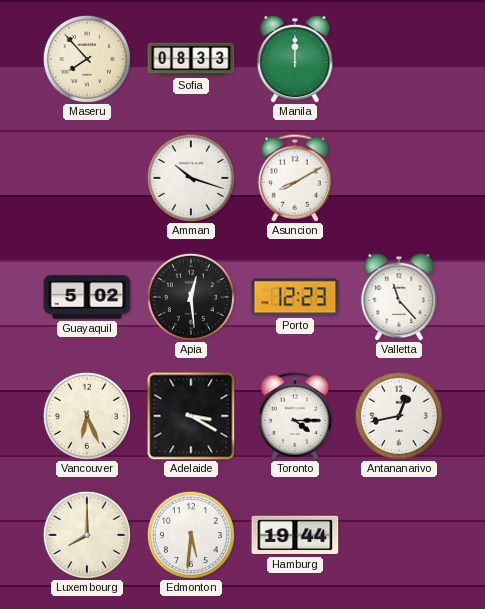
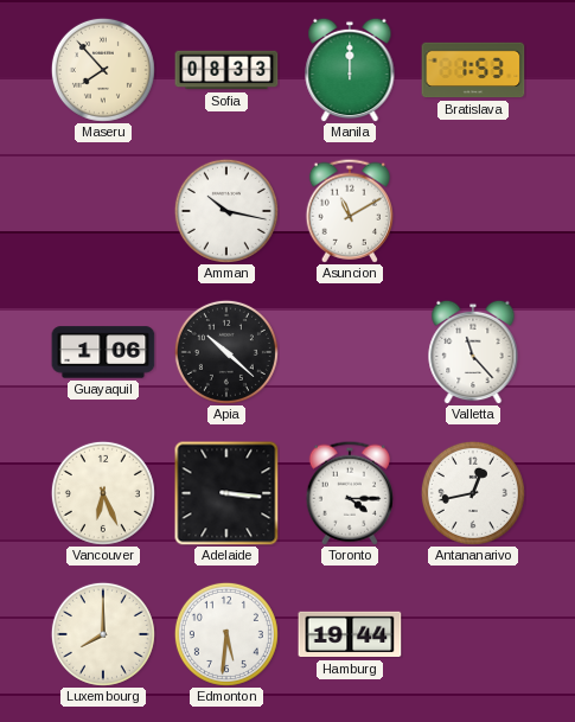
Bratislava: none -> 1:53
Amman: 10:18 -> 10:17
Asuncion: 8:10 -> 11:10
Guayaquil: 5:02 -> 1:06
Apia: 12:29 -> 10:22
Porto: 12:23 -> none
Adelaide: 3:20 -> 3:16
